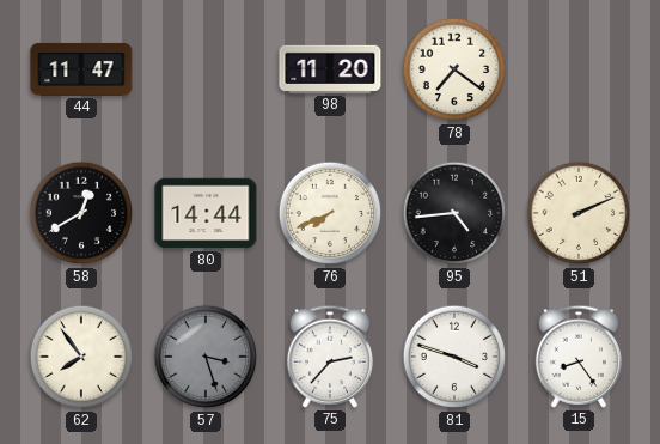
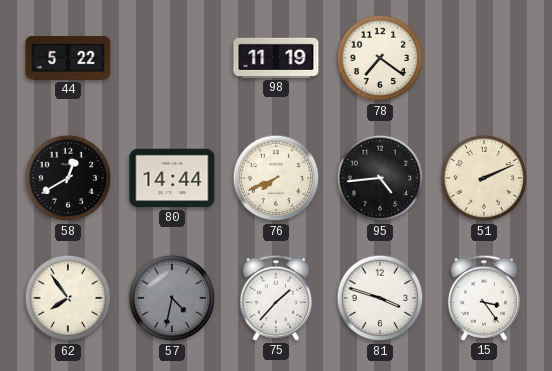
44: 11:47 -> 5:22
98: 11:20 -> 11:19
57: 3:27 -> 4:32
75: 2:37 -> 1:37
15: 8:24 -> 3:24
